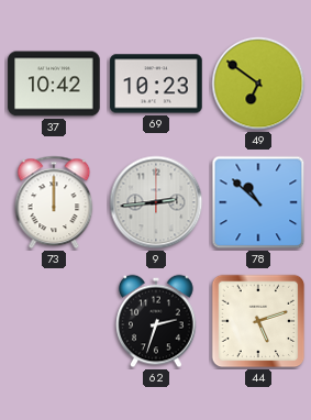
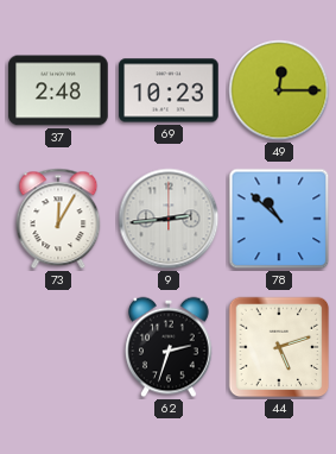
37: 10:42 -> 2:48
49: 6:51 -> 12:15
73: 12:00 -> 12:05
